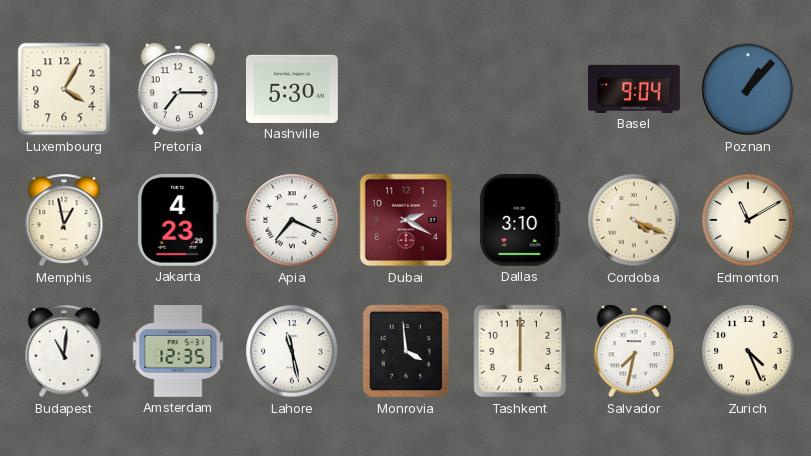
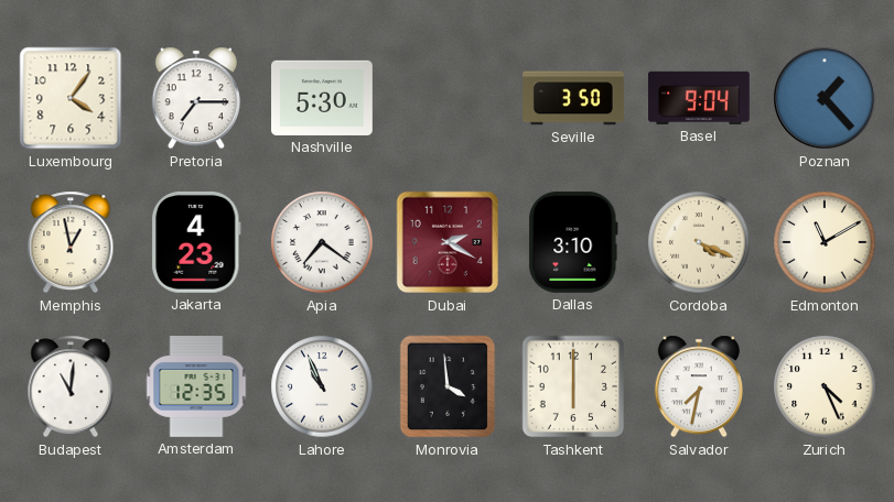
Luxembourg: 4:05 -> 4:06
Seville: none -> 3:50
Poznan: 1:07 -> 1:23
Apia: 7:19 -> 7:21
Lahore: 11:28 -> 10:56
